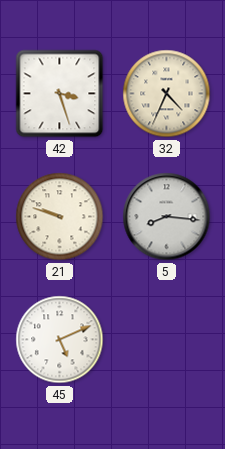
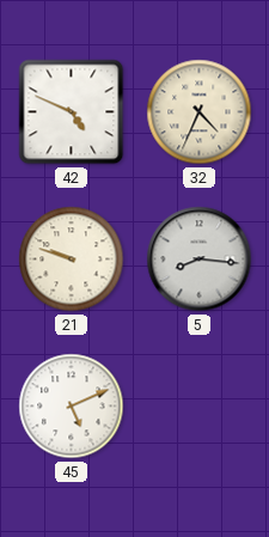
42: 3:27 -> 4:49
